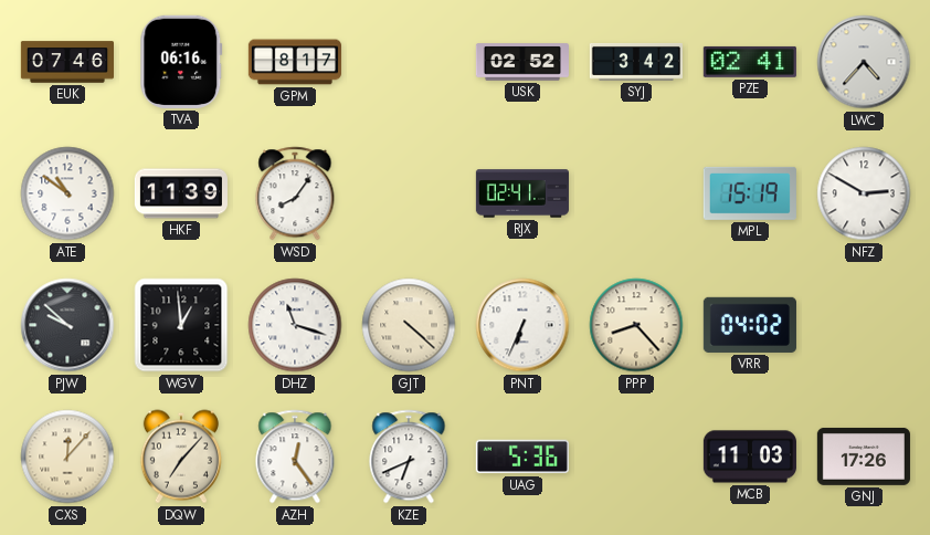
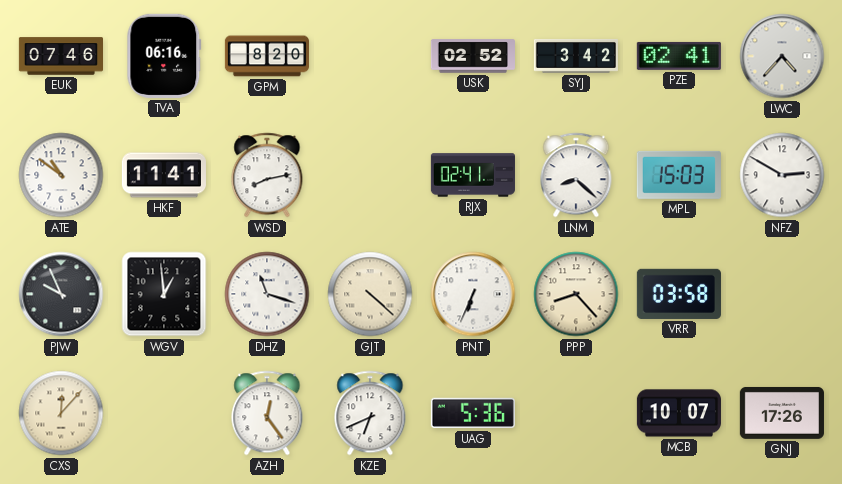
GPM: 8:17 -> 8:20
HKF: 11:39 -> 11:41
WSD: 8:06 -> 8:13
LNM: none -> 8:22
MPL: 15:19 -> 15:03
PJW: 9:52 -> 9:56
VRR: 04:02 -> 03:58
DQW: 7:07 -> none
MCB: 11:03 -> 10:07
